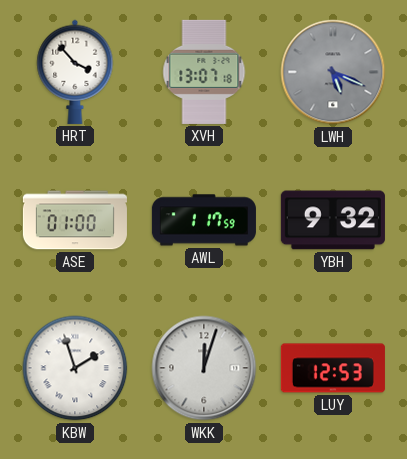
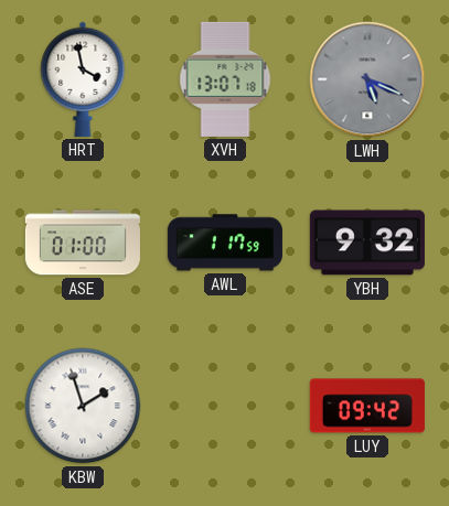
HRT: 3:53 -> 3:58
WKK: 12:03 -> none
LUY: 12:53 -> 09:42
